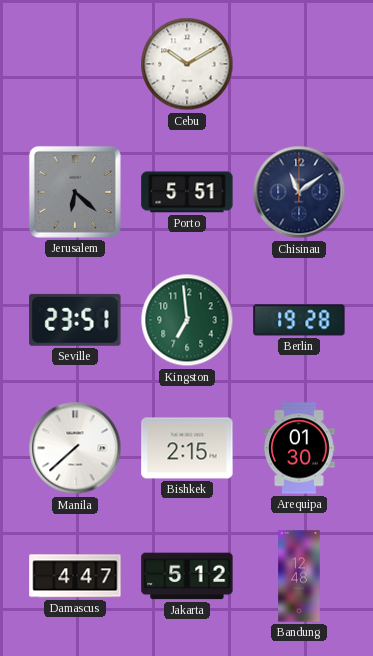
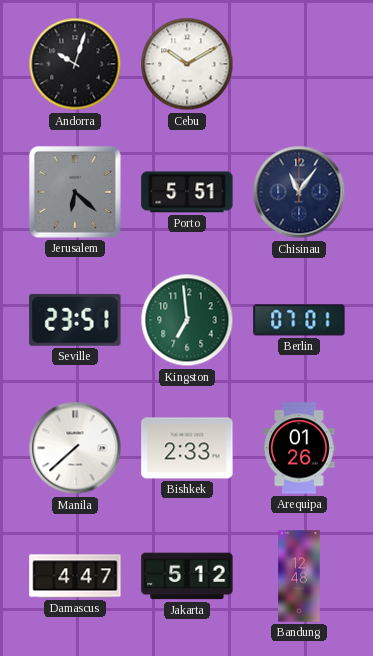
Andorra: none -> 10:03
Chisinau: 11:09 -> 11:06
Berlin: 19:28 -> 07:01
Bishkek: 2:15 -> 2:33
Arequipa: 01:30 -> 01:26
